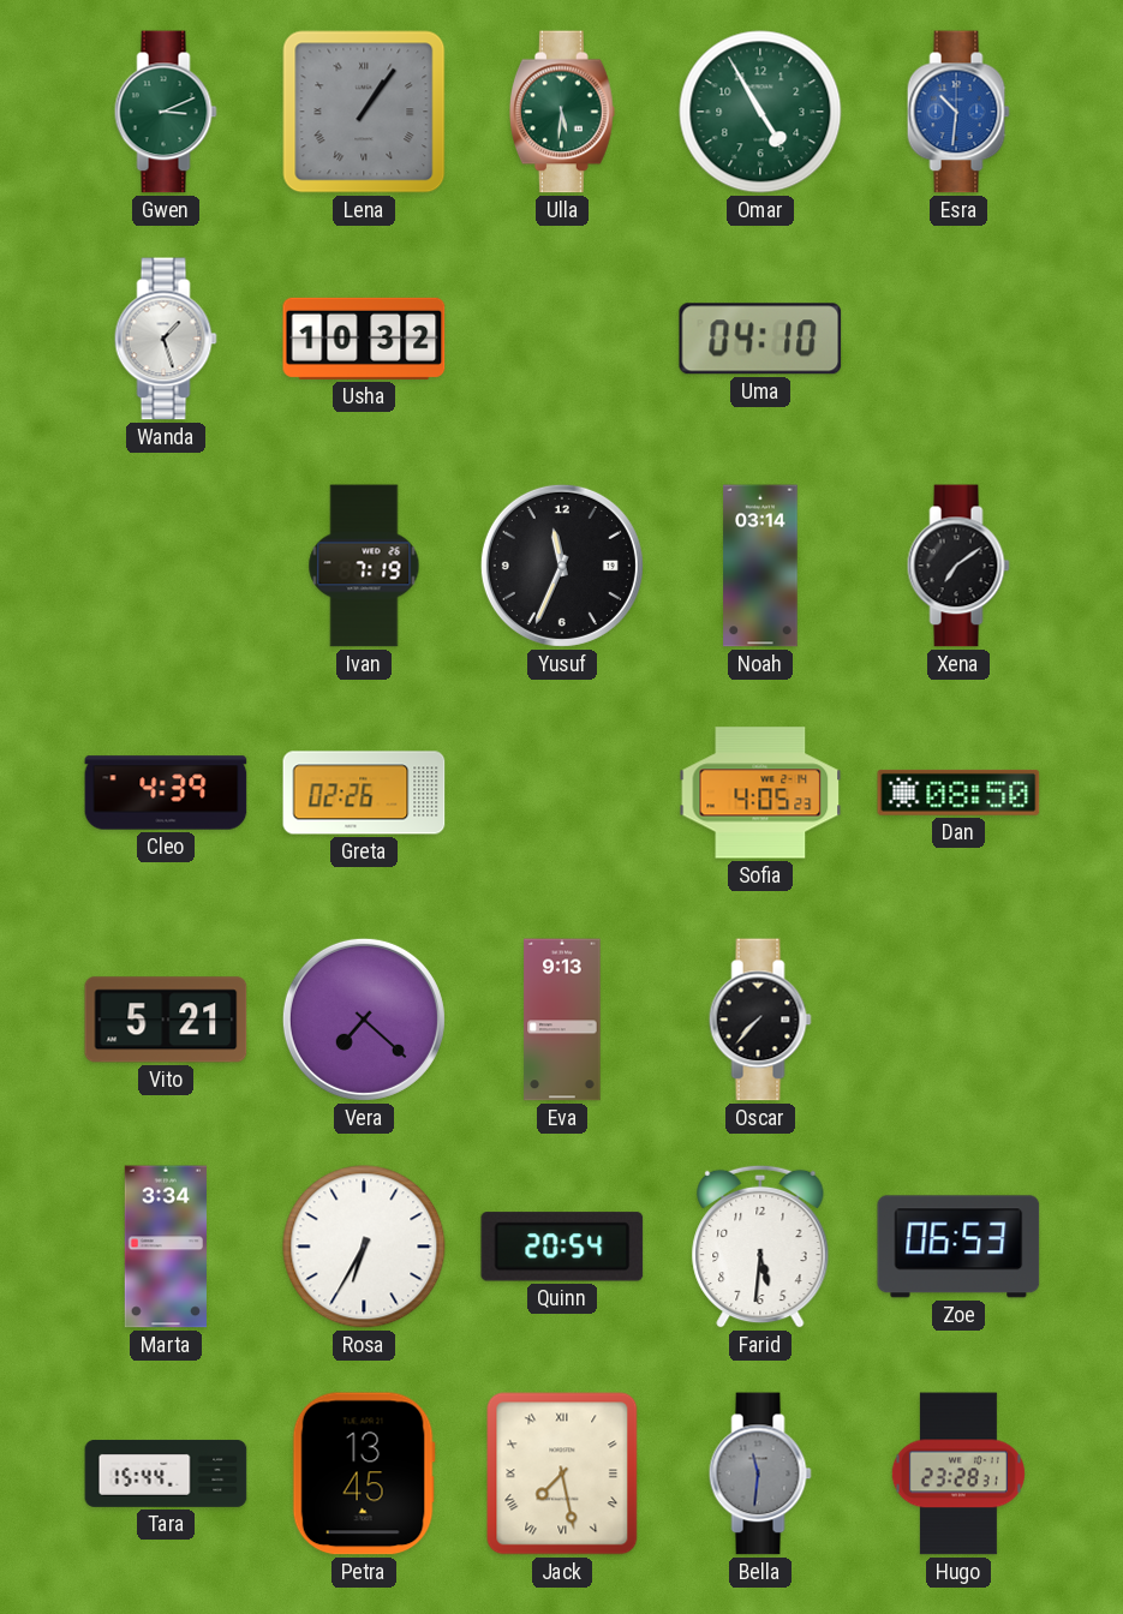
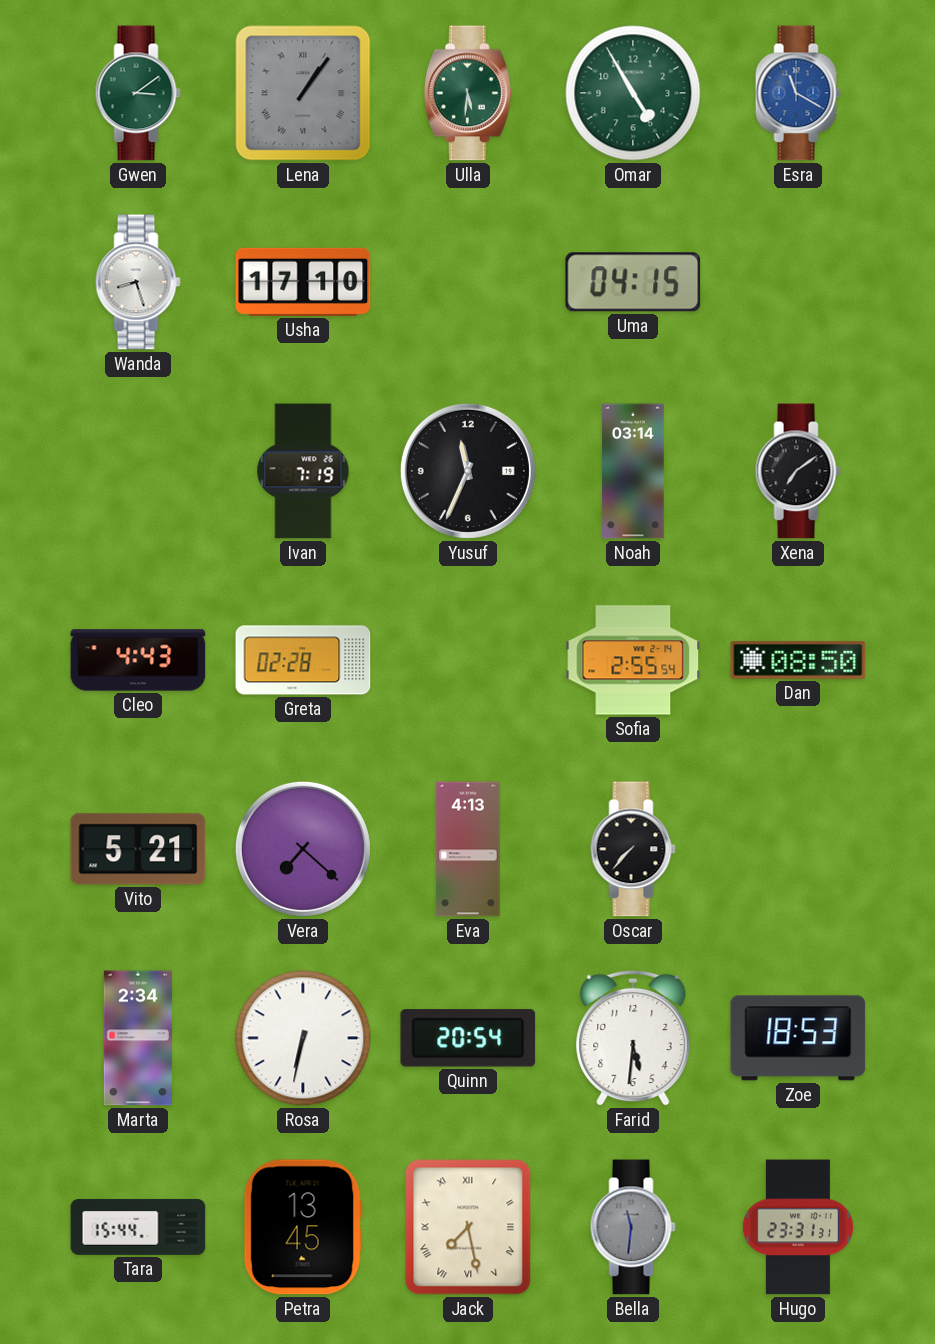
Gwen: 3:11 -> 3:09
Esra: 10:31 -> 11:20
Wanda: 1:27 -> 8:27
Usha: 10:32 -> 17:10
Uma: 04:10 -> 04:15
Cleo: 4:39 -> 4:43
Greta: 02:26 -> 02:28
Sofia: 4:05 -> 2:55
Eva: 9:13 -> 4:13
Marta: 3:34 -> 2:34
Rosa: 6:35 -> 6:32
Zoe: 06:53 -> 18:53
Hugo: 23:28 -> 23:31
